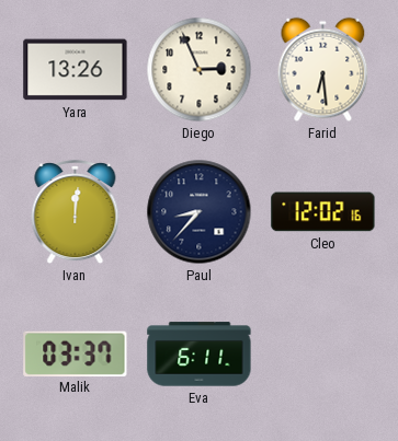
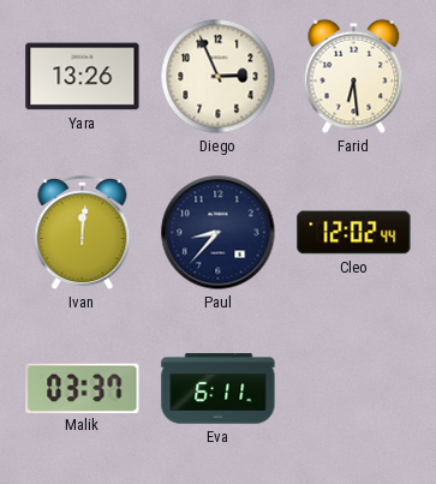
Cleo: 12:02:16 -> 12:02:44
